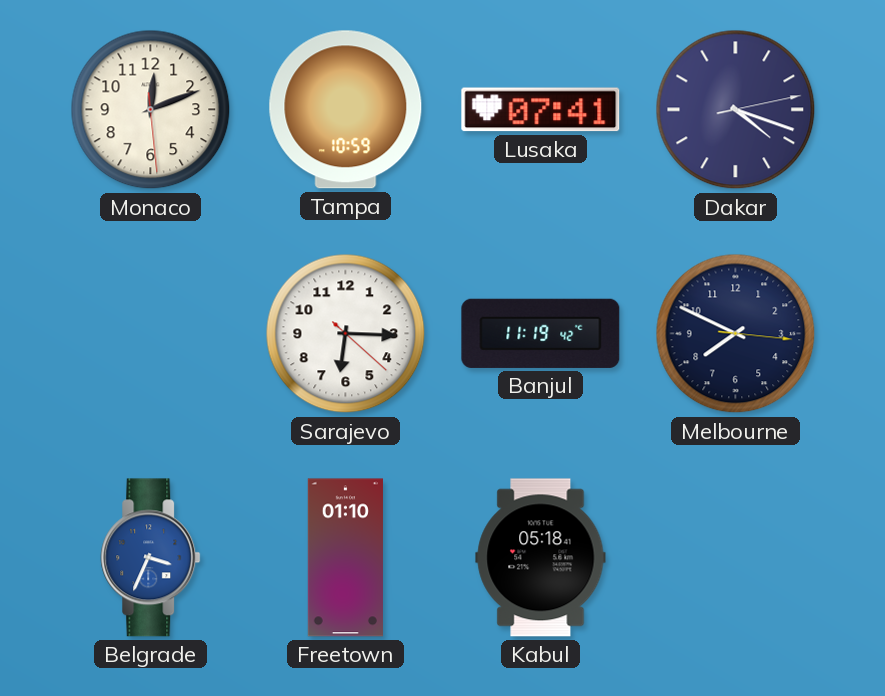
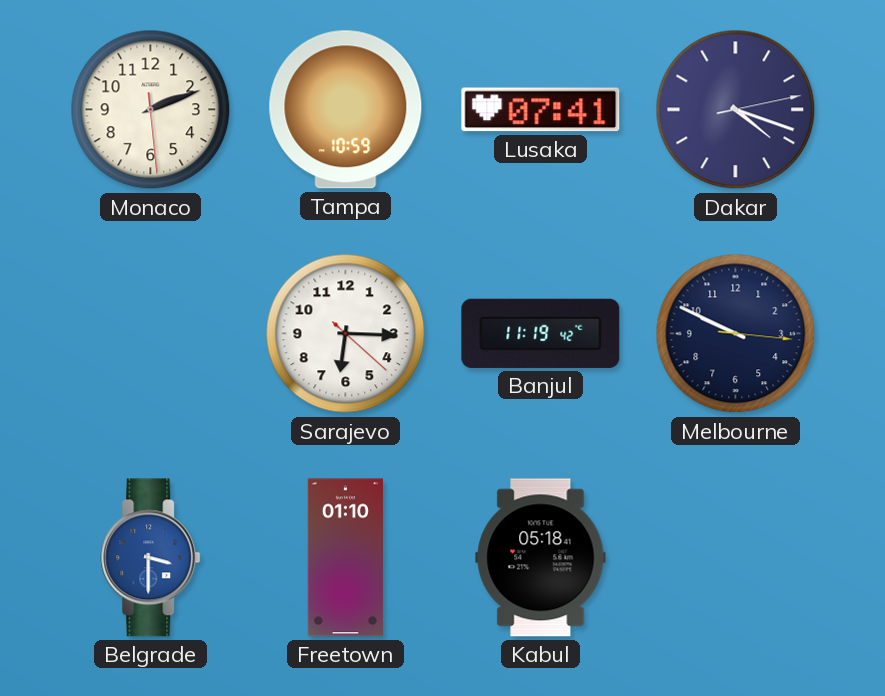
Monaco: 12:11 -> 2:11
Melbourne: 7:49 -> 9:49
Belgrade: 3:34 -> 3:30
